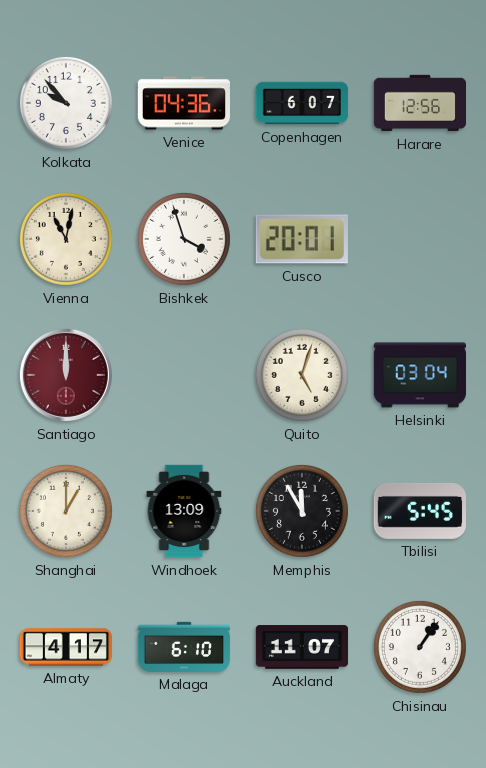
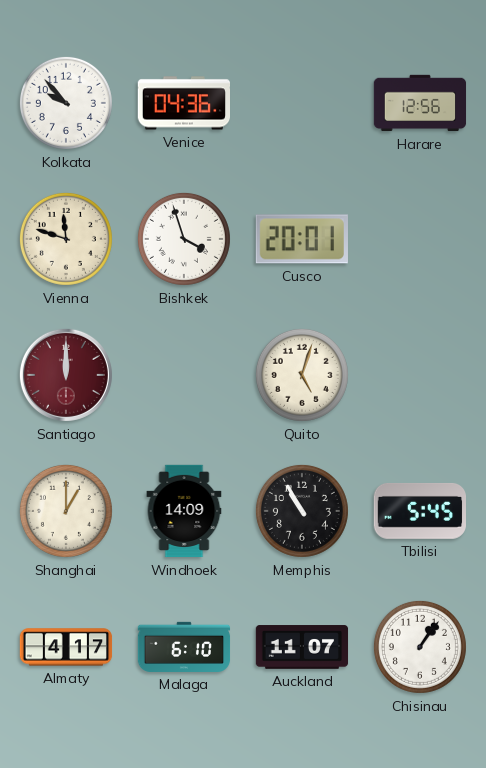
Copenhagen: 6:07 -> none
Vienna: 11:02 -> 11:48
Helsinki: 03:04 -> none
Windhoek: 13:09 -> 14:09
Memphis: 11:55 -> 10:55
